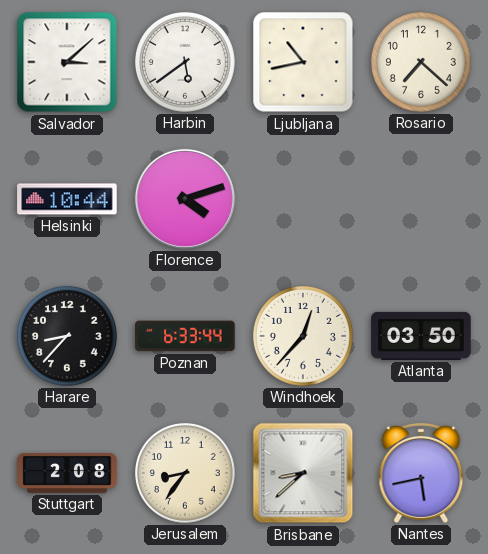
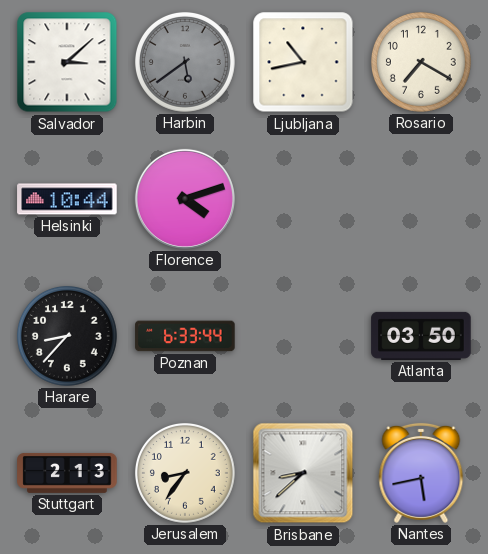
Harbin dial: white -> grey
Rosario: 7:22 -> 7:20
Windhoek: 12:37 -> none
Stuttgart: 2:08 -> 2:13
